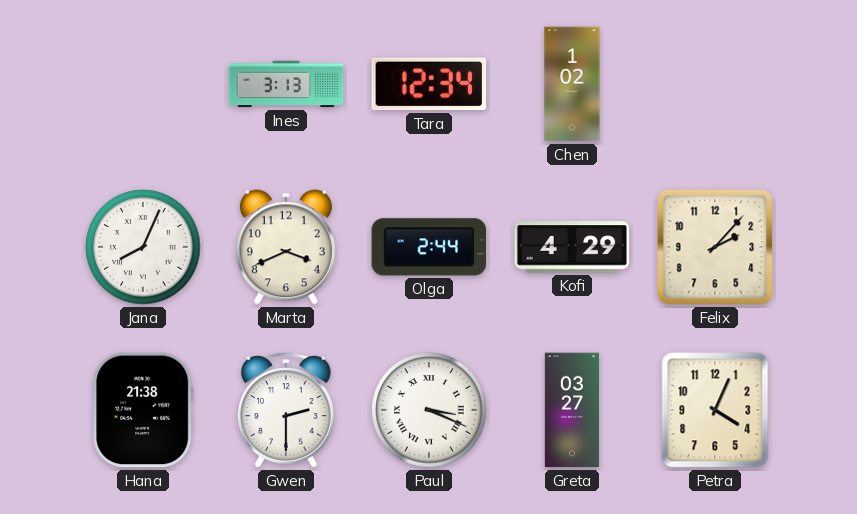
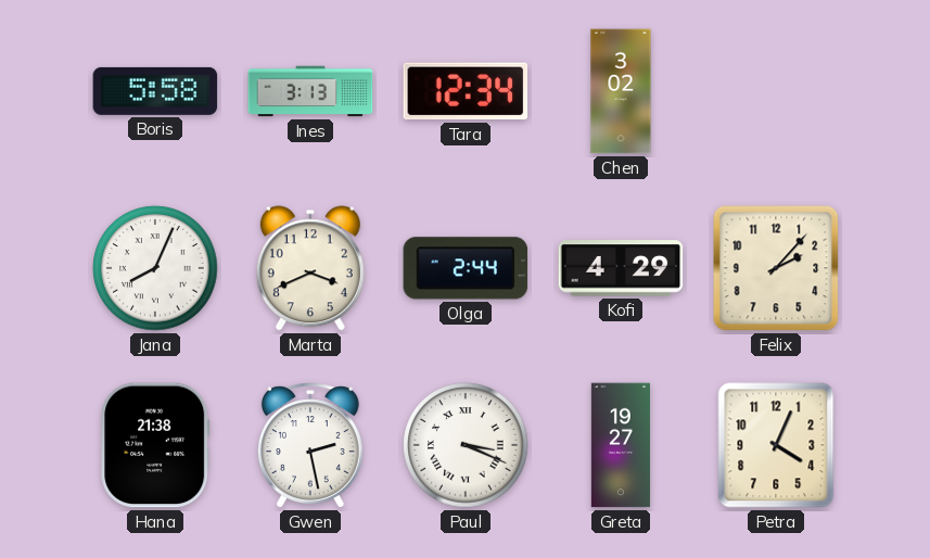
Boris: none -> 5:58
Chen: 1:02 -> 3:02
Gwen: 2:30 -> 2:28
Greta: 03:27 -> 19:27
